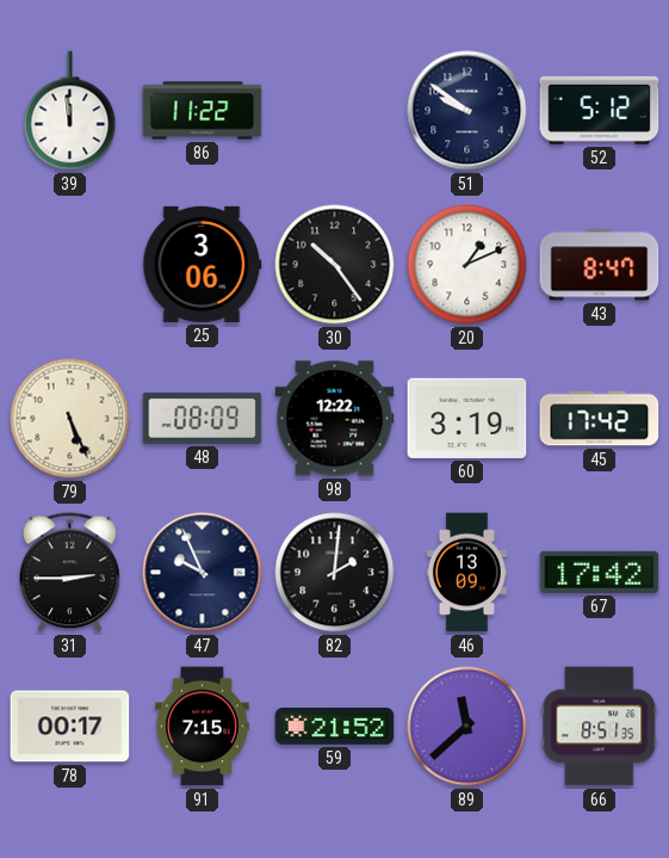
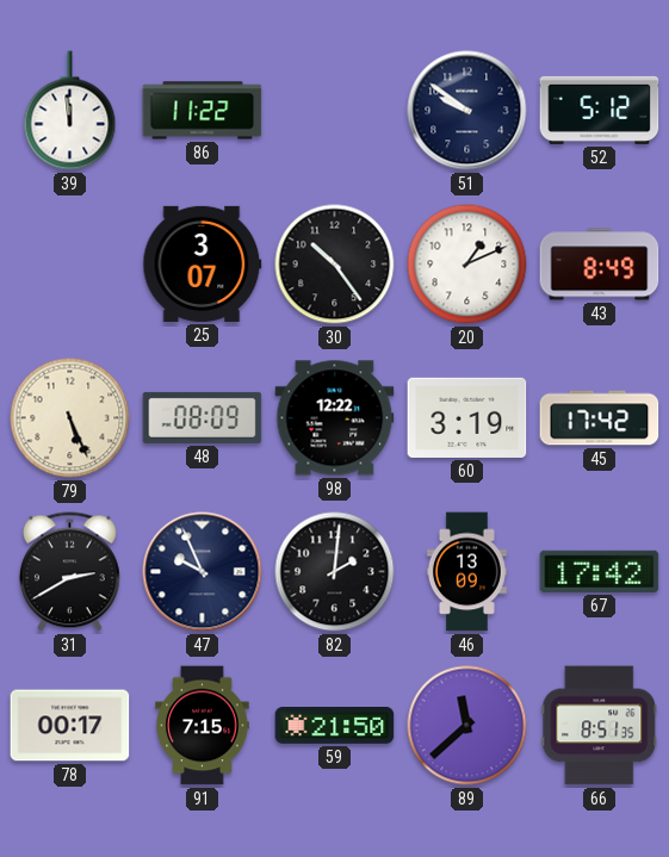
25: 3:06 -> 3:07
43: 8:47 -> 8:49
31: 2:45 -> 2:40
59: 21:52 -> 21:50
